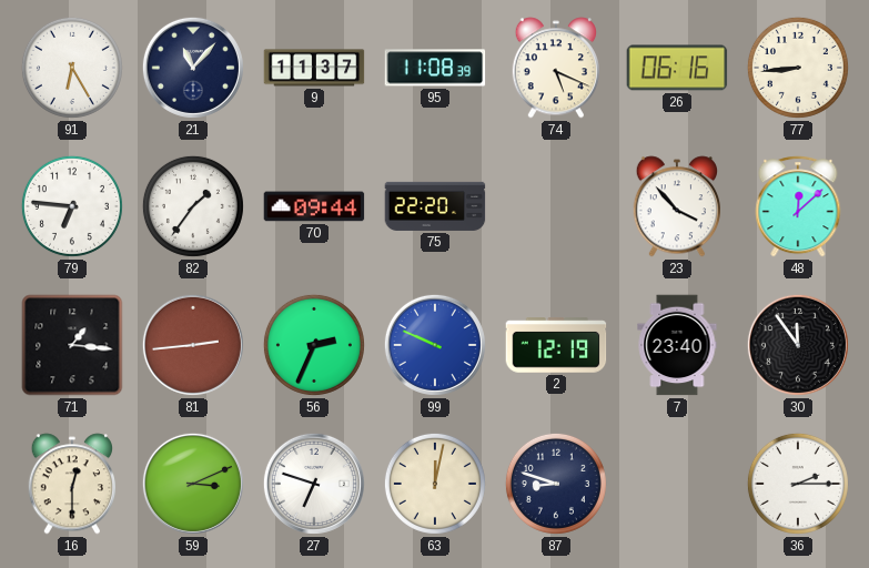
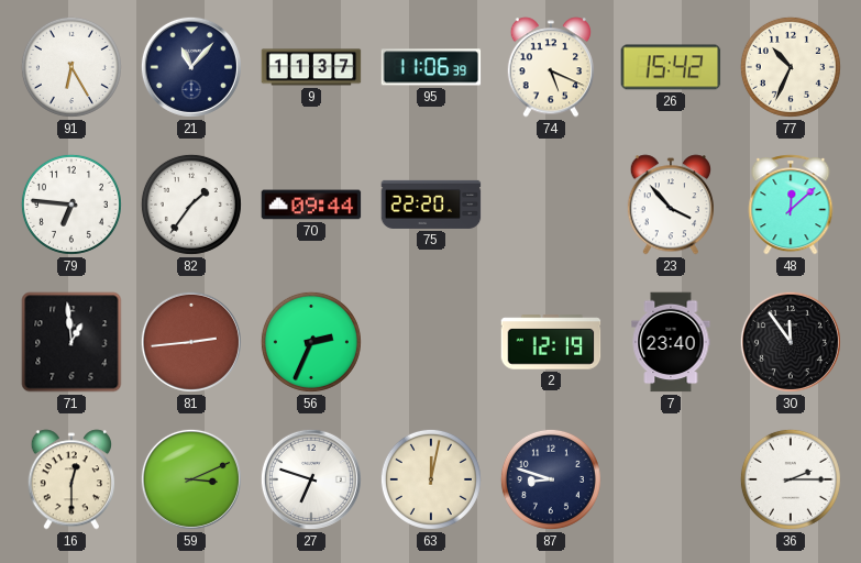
95: 11:08 -> 11:06
26: 06:16 -> 15:42
77: 8:44 -> 10:34
71: 1:16 -> 12:59
99: 9:49 -> none
